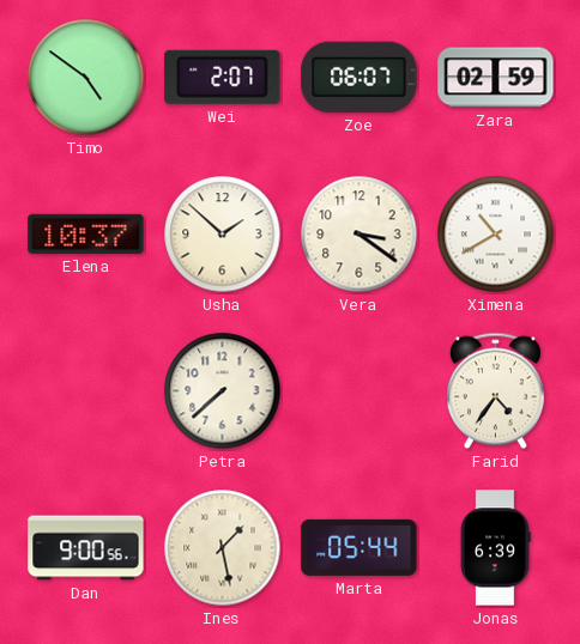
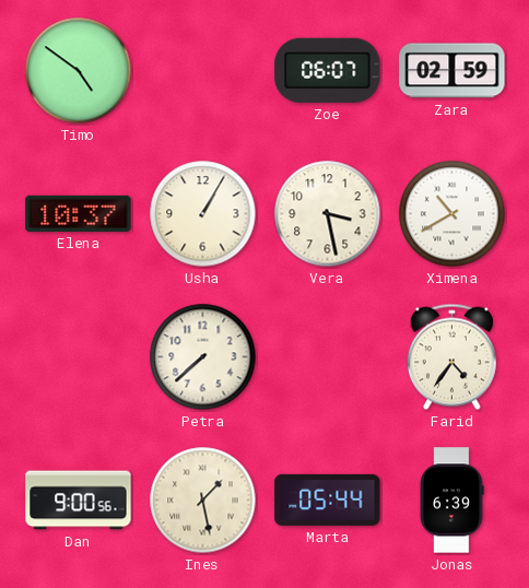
Wei: 2:07 -> none
Usha: 1:52 -> 1:05
Vera: 3:21 -> 3:28
